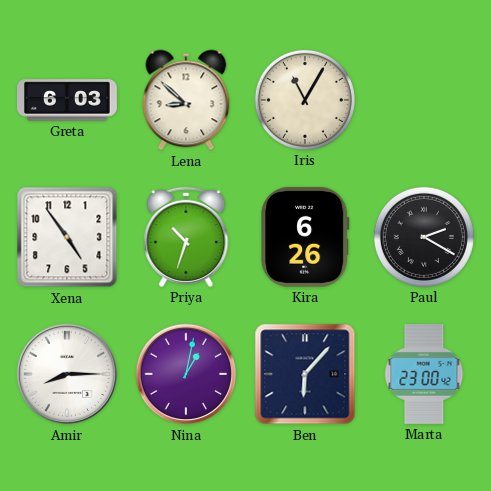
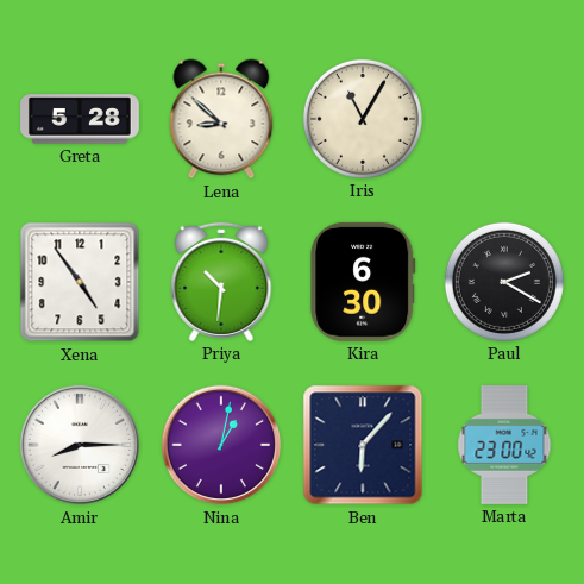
Greta: 6:03 -> 5:28
Priya: 10:33 -> 10:31
Kira: 6:26 -> 6:30
